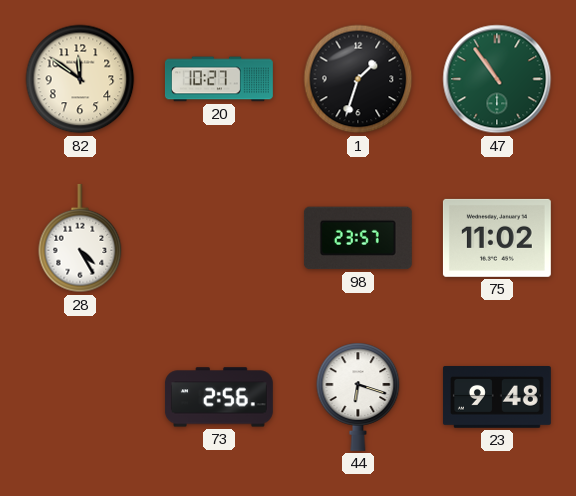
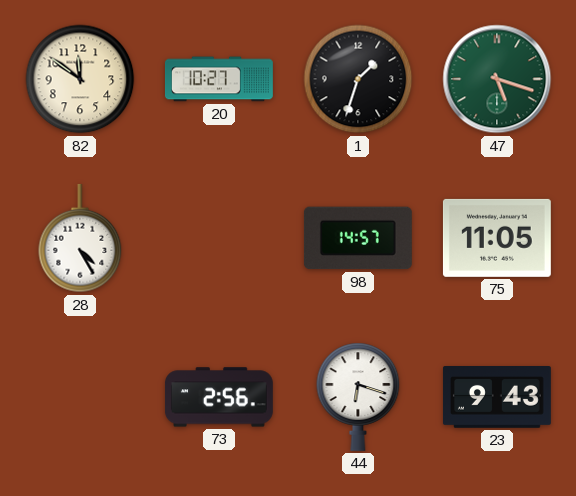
47: 10:54 -> 5:18
98: 23:57 -> 14:57
75: 11:02 -> 11:05
23: 9:48 -> 9:43
